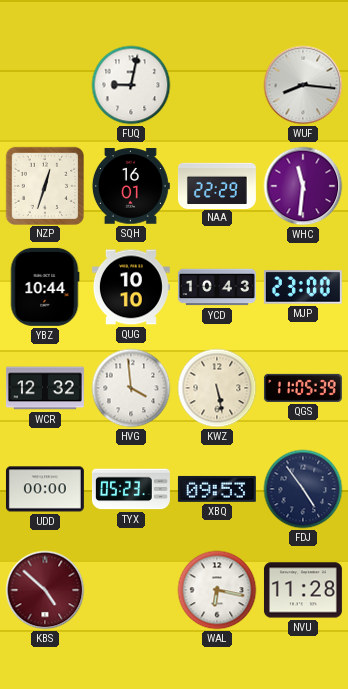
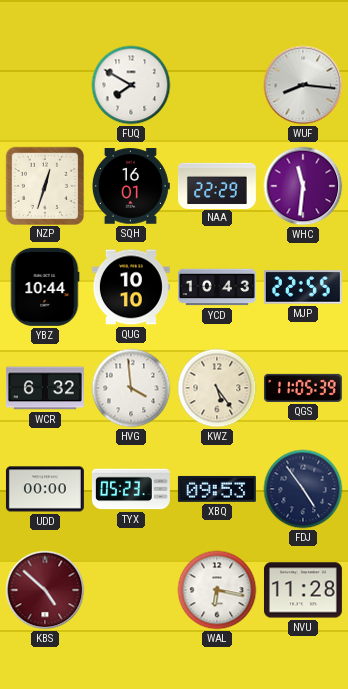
FUQ: 9:02 -> 7:50
MJP: 23:00 -> 22:55
WCR: 12:32 -> 6:32
KWZ: 5:28 -> 5:24
